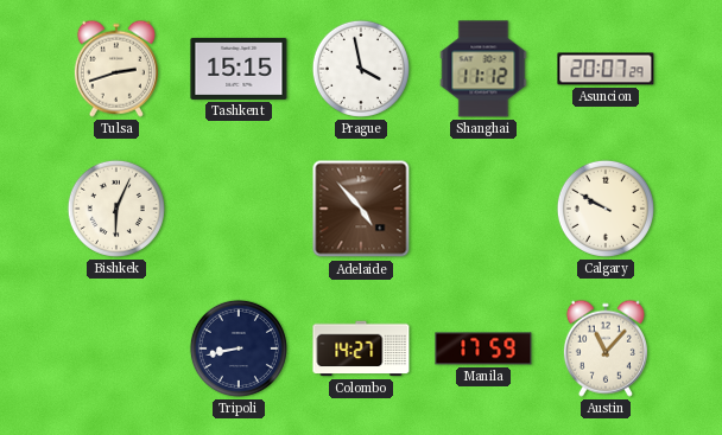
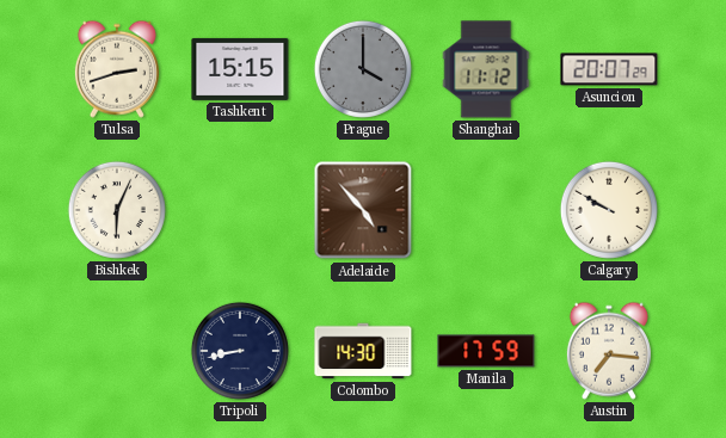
Prague: 3:58 -> 4:00
Prague dial: white -> grey
Colombo: 14:27 -> 14:30
Austin: 11:07 -> 7:16
